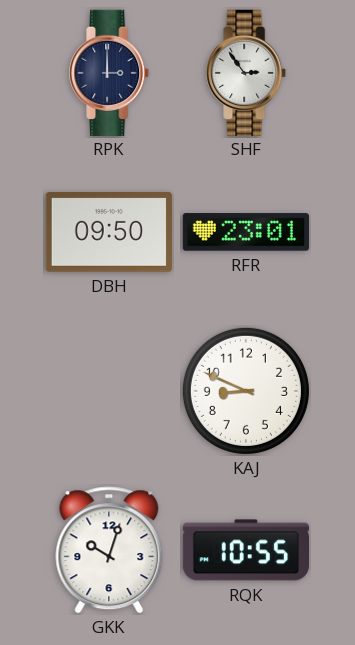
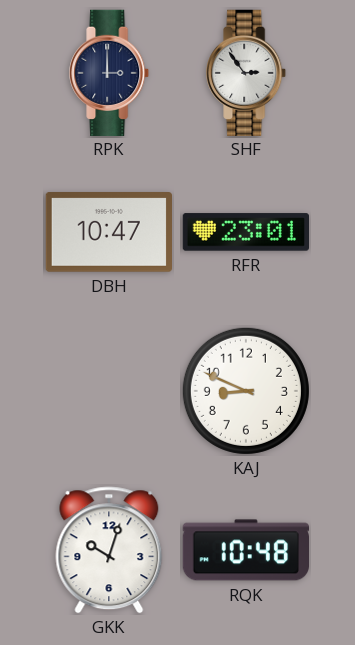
DBH: 09:50 -> 10:47
RQK: 10:55 -> 10:48
